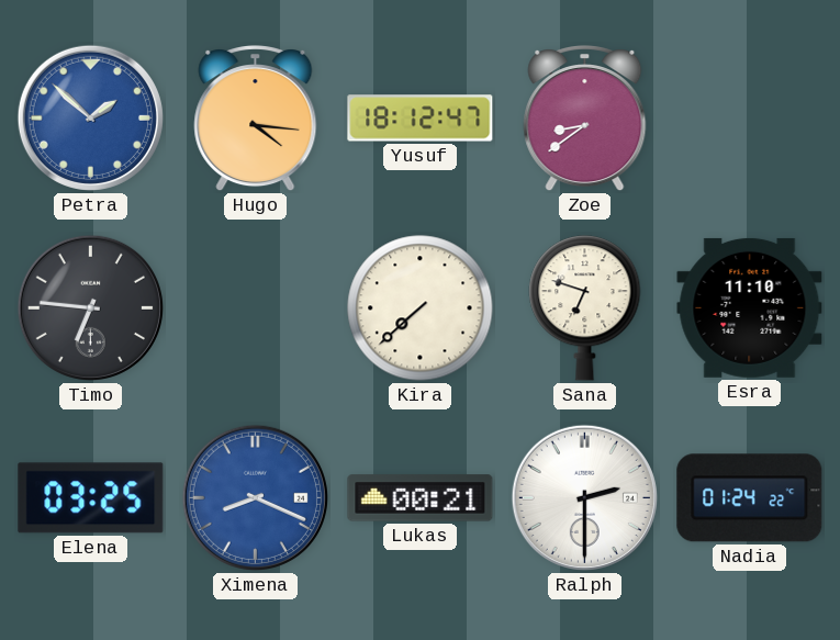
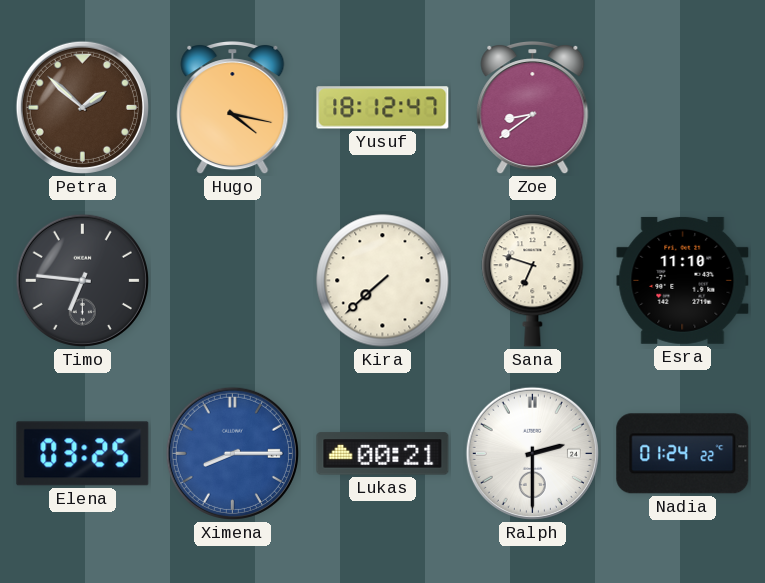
Petra dial: blue -> brown
Hugo: 4:16 -> 4:17
Ximena: 8:19 -> 8:15
